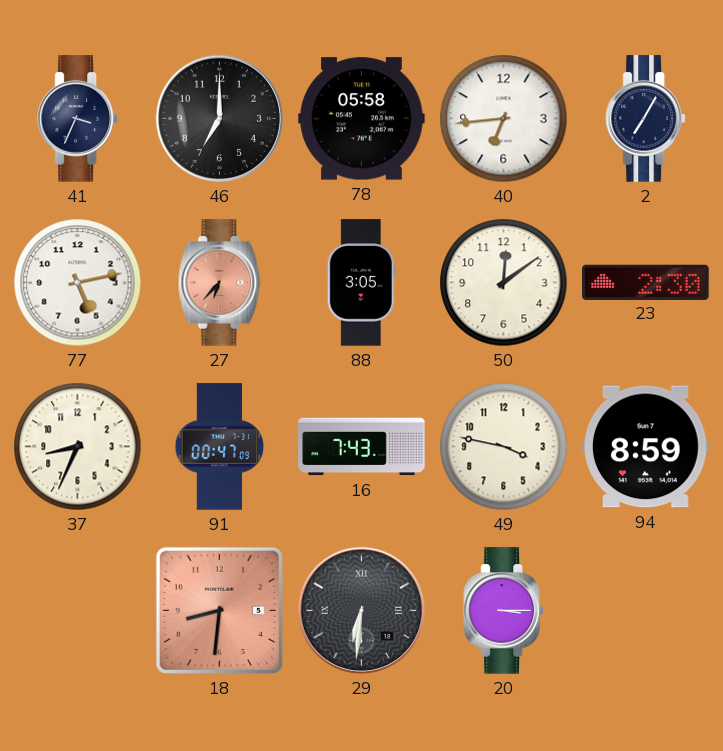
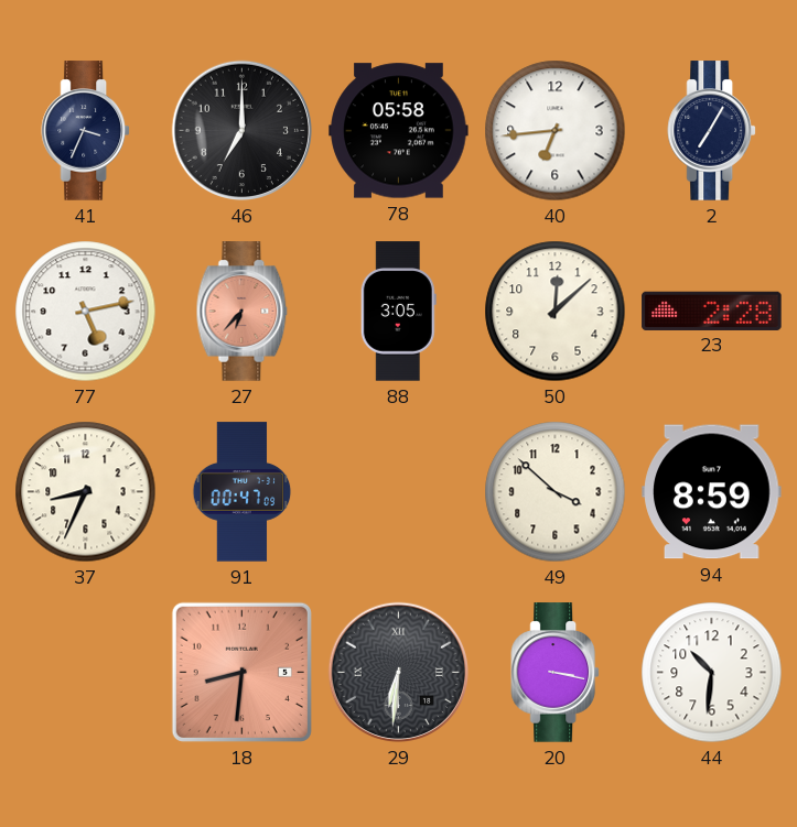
50: 12:09 -> 12:08
23: 2:30 -> 2:28
16: 7:43 -> none
49: 3:47 -> 3:52
20: 3:15 -> 3:17
44: none -> 10:31
